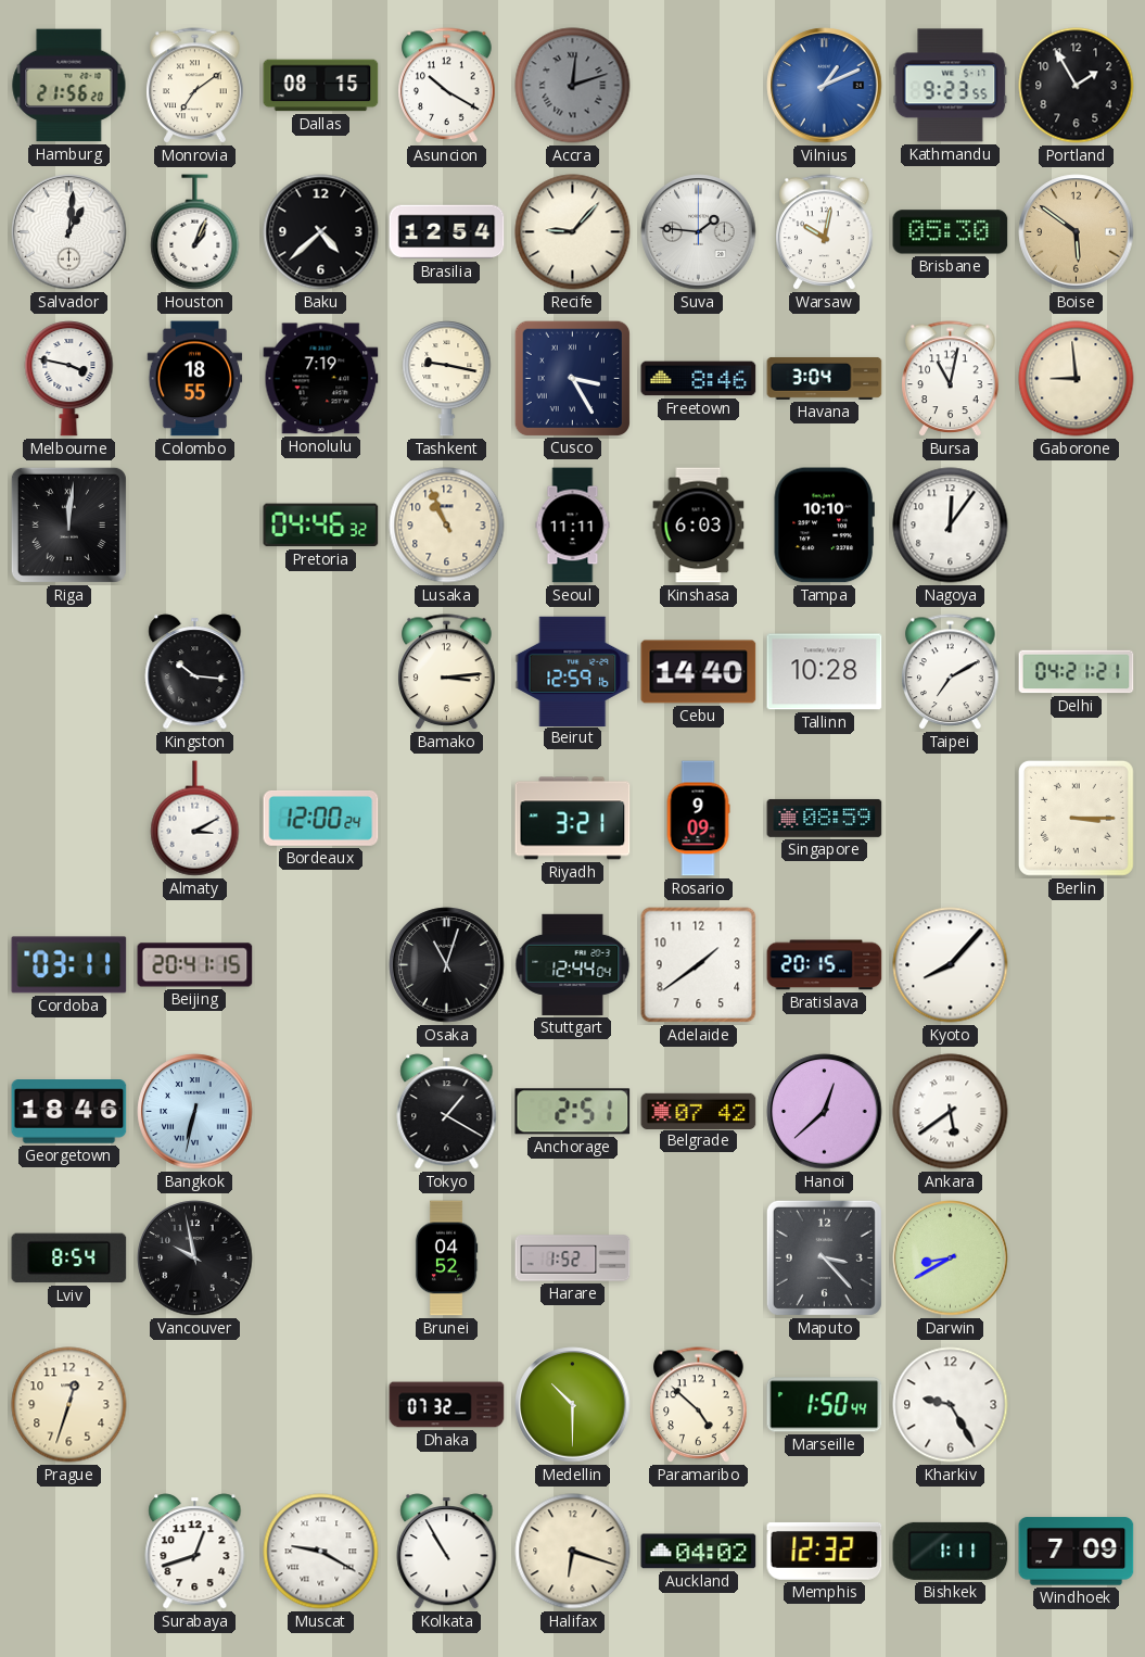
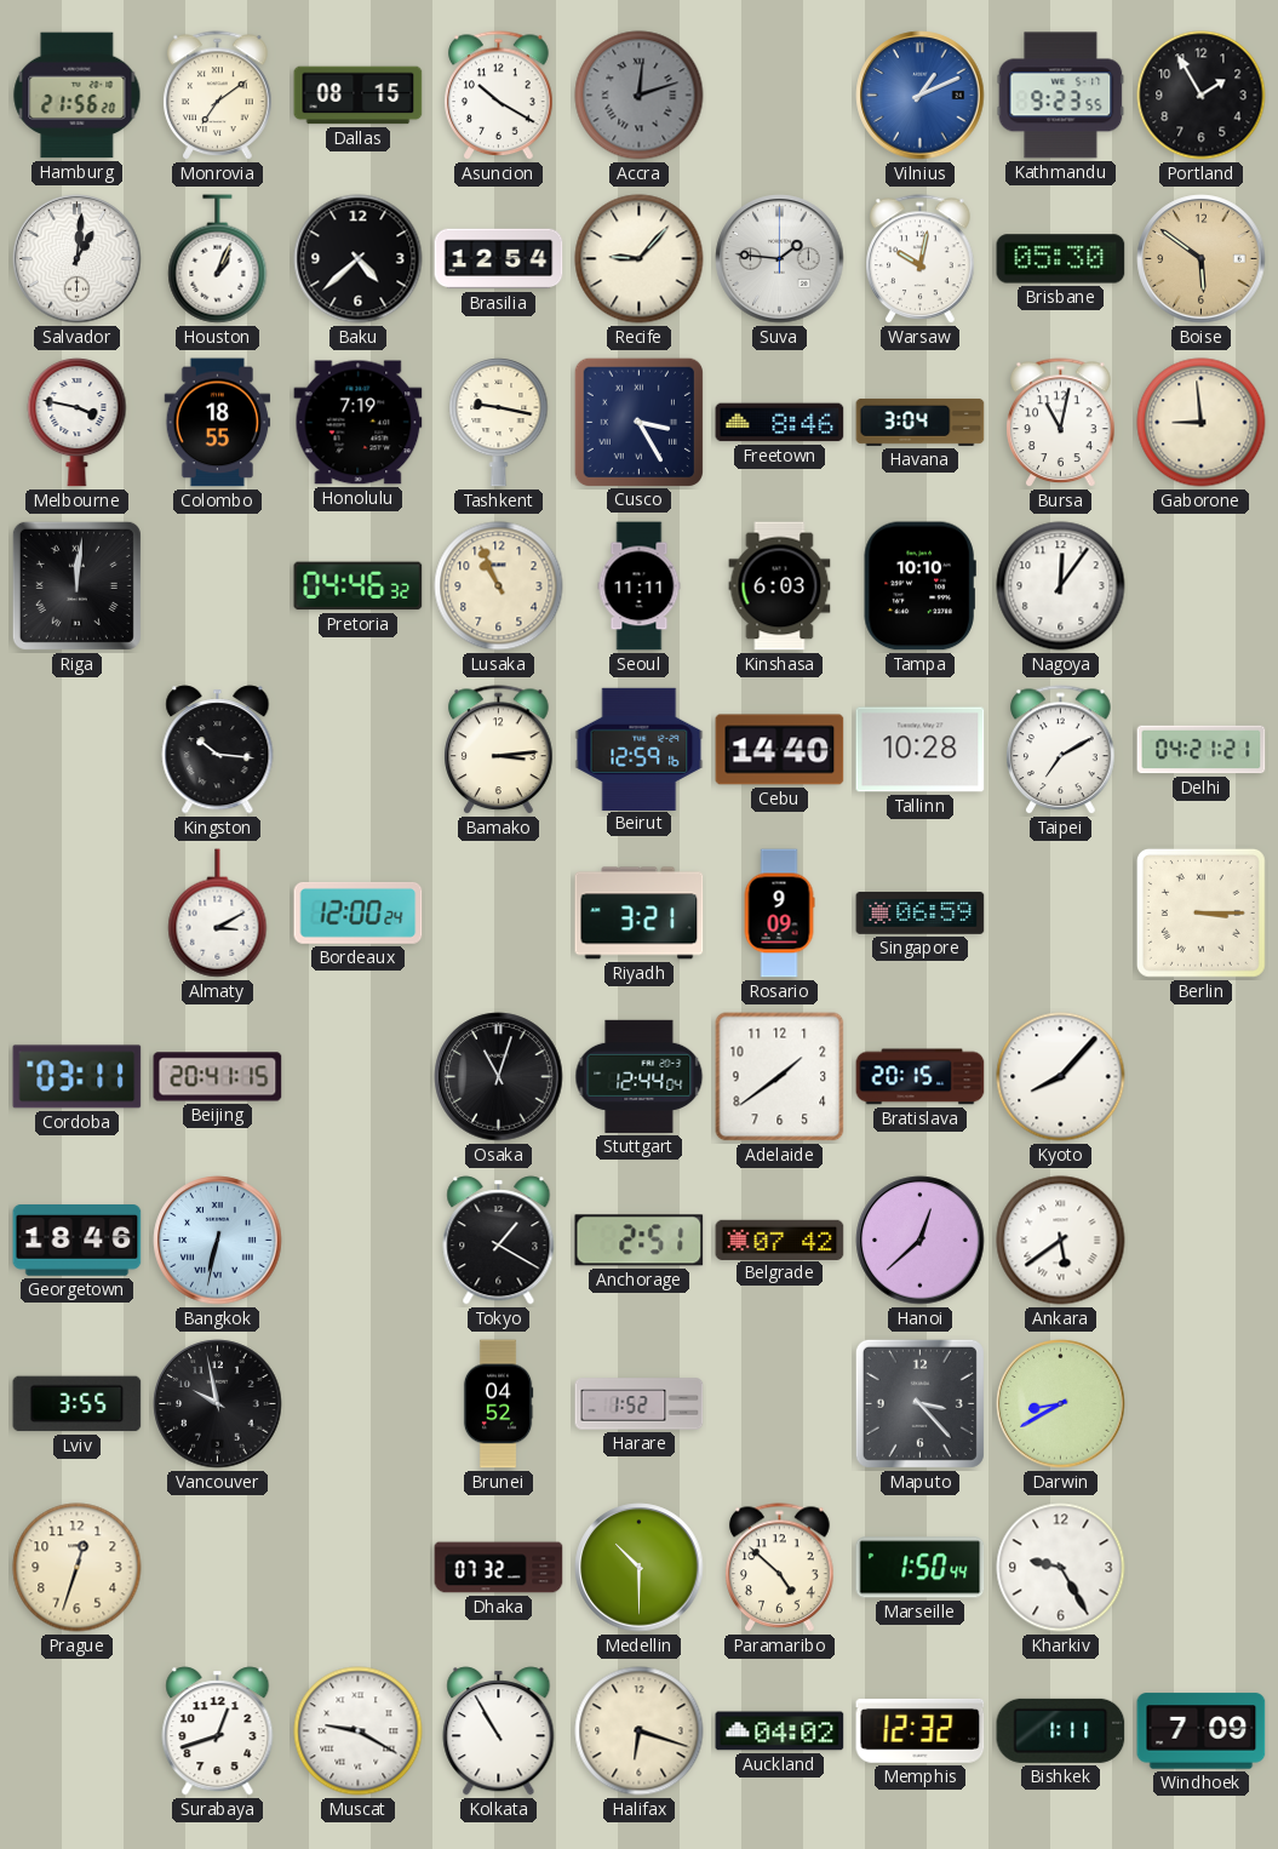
Singapore: 08:59 -> 06:59
Lviv: 8:54 -> 3:55
